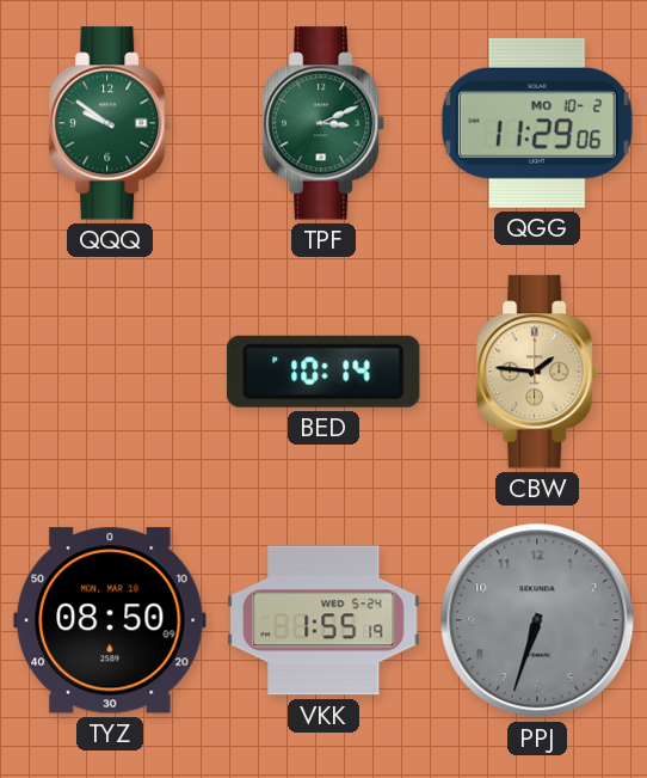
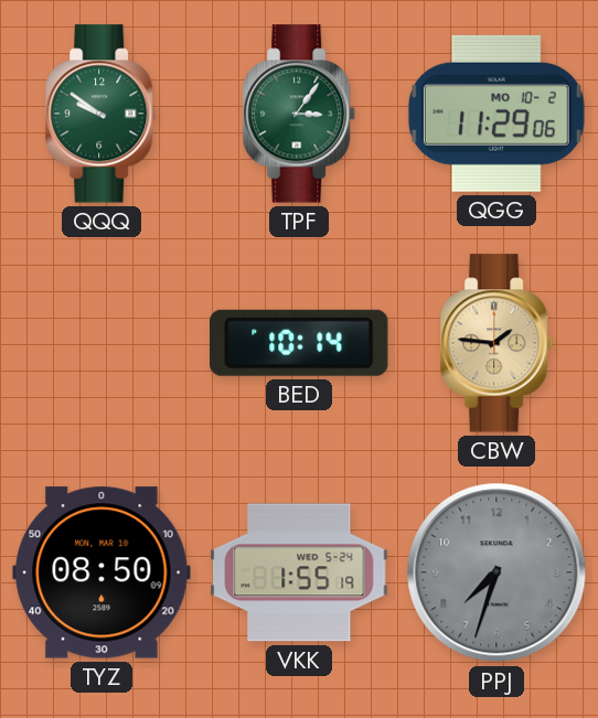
TPF: 3:11 -> 3:06
PPJ: 6:33 -> 7:33
